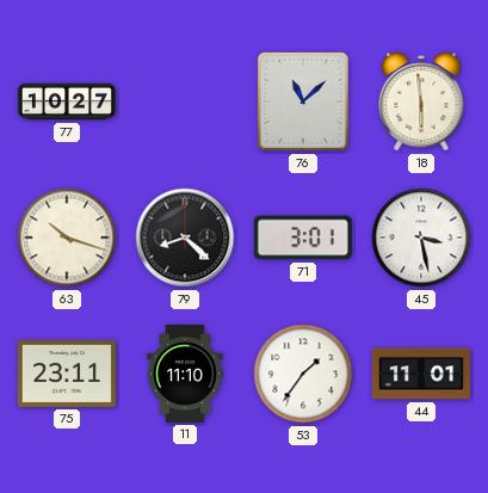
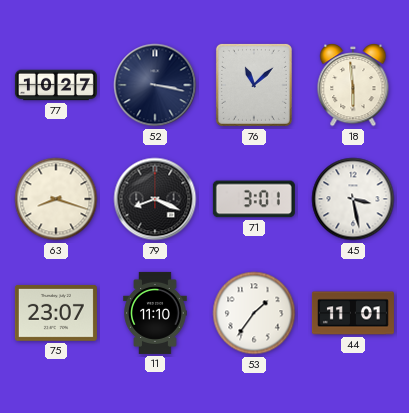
52: none -> 3:17
63: 10:18 -> 8:18
79: 8:22 -> 8:19
75: 23:11 -> 23:07
